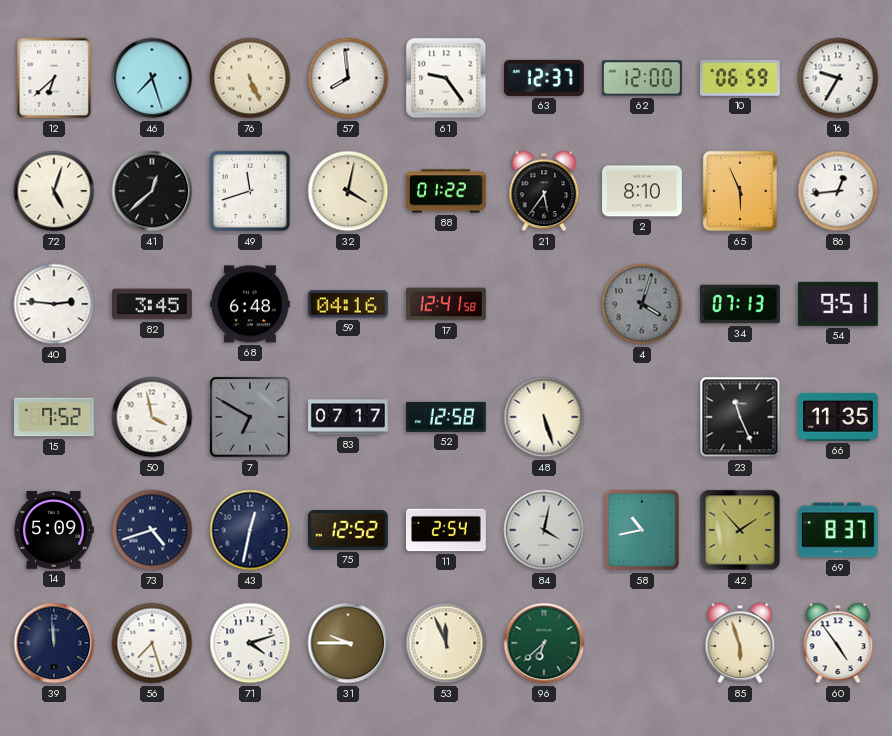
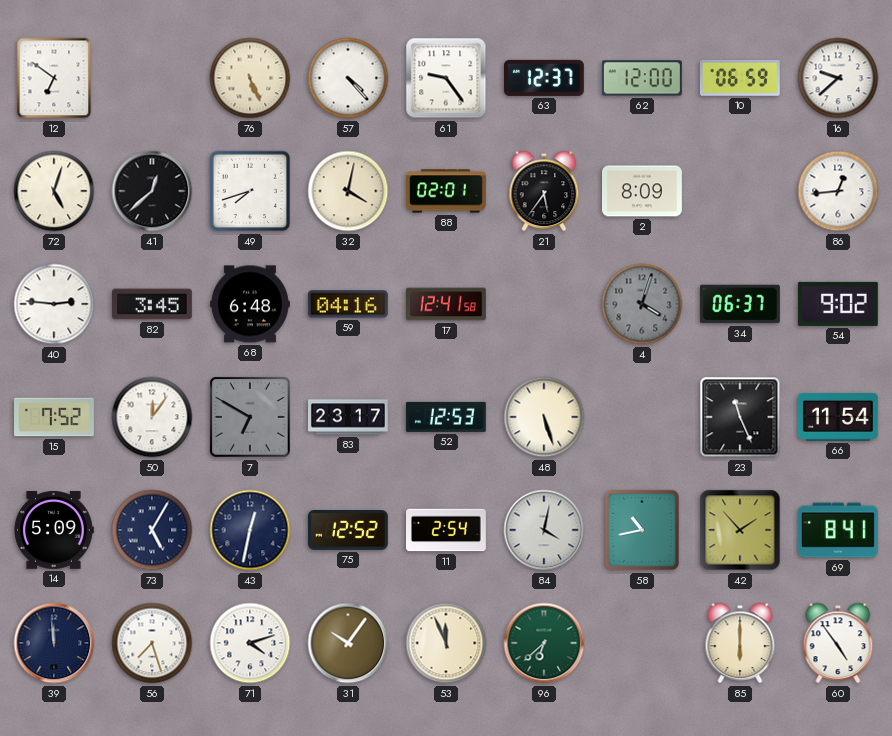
12: 6:38 -> 6:51
46: 7:27 -> none
57: 7:59 -> 4:23
16: 9:35 -> 9:38
49: 11:42 -> 7:42
88: 01:22 -> 02:01
2: 8:10 -> 8:09
65: 5:56 -> none
34: 07:13 -> 06:37
54: 9:51 -> 9:02
50: 3:58 -> 12:06
83: 07:17 -> 23:17
52: 12:58 -> 12:53
66: 11:35 -> 11:54
73: 4:42 -> 5:05
69: 8:37 -> 8:41
31: 9:45 -> 10:06
85: 5:57 -> 6:00
